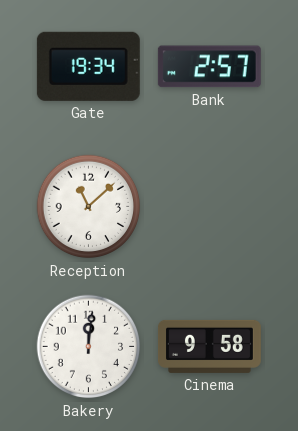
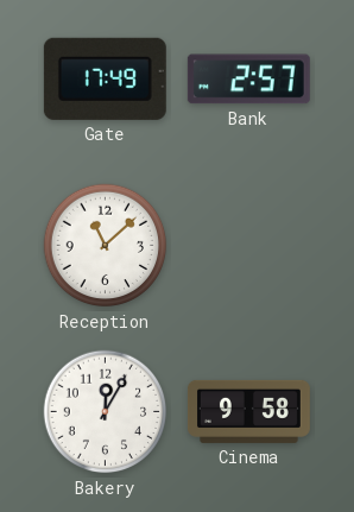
Gate: 19:34 -> 17:49
Bakery: 12:01 -> 12:05
